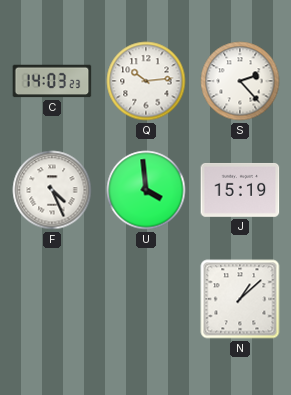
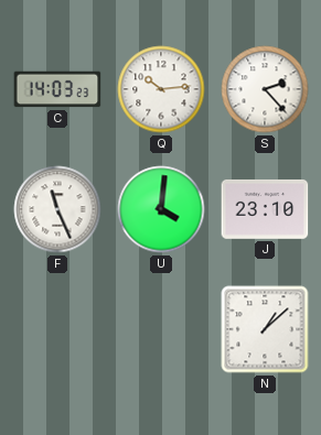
F: 4:26 -> 11:26
U: 3:59 -> 4:01
J: 15:19 -> 23:10
